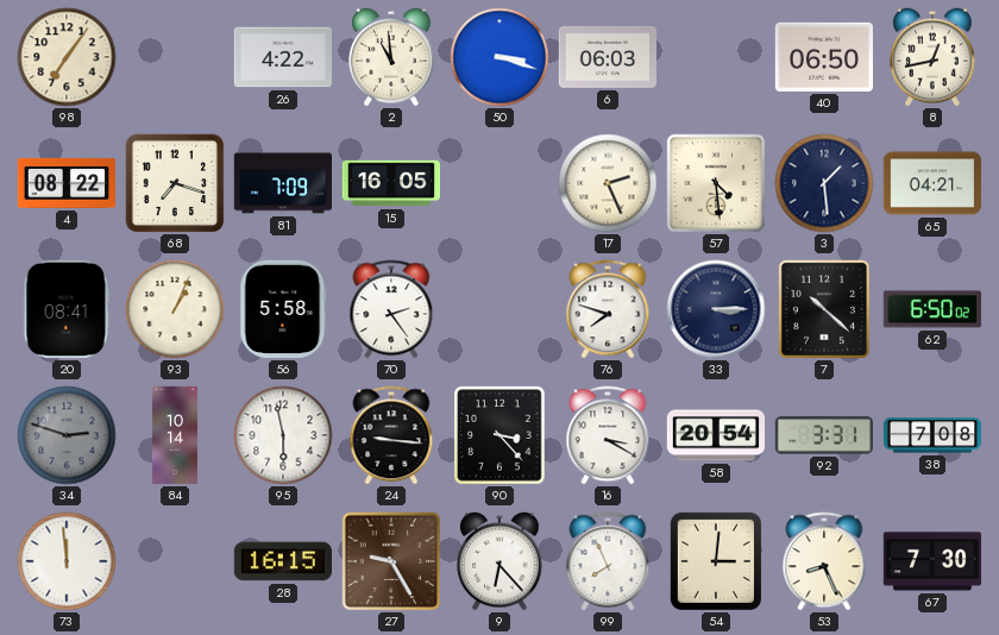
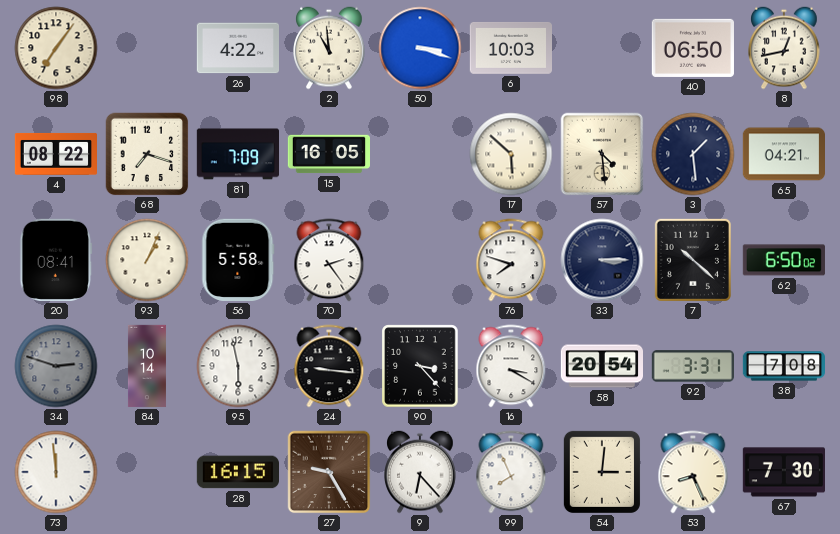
6: 06:03 -> 10:03
17: 2:26 -> 5:52
